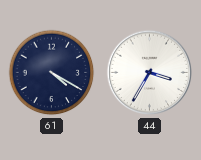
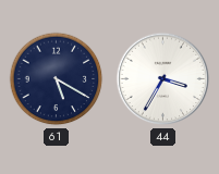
61: 4:20 -> 5:20
